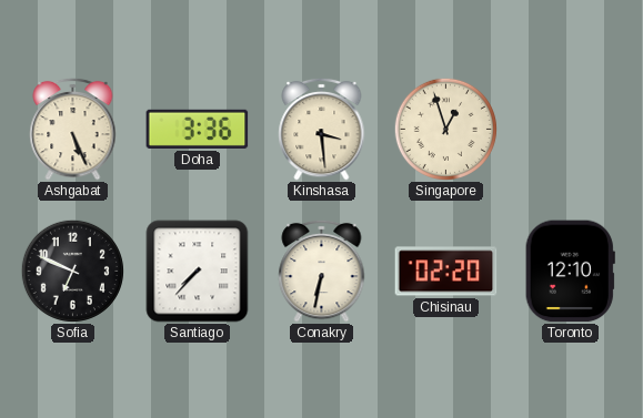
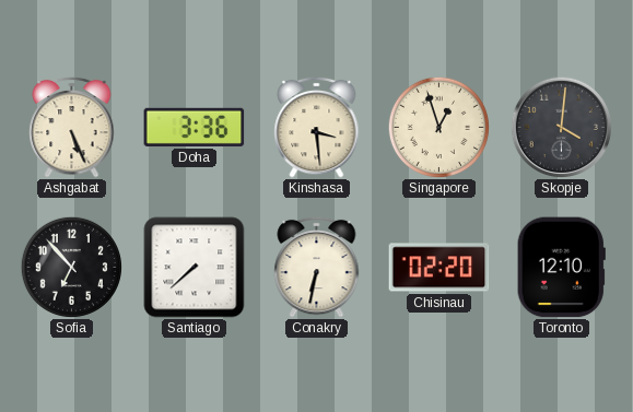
Skopje: none -> 4:01
Sofia: 6:49 -> 6:53
Santiago: 7:37 -> 7:38
